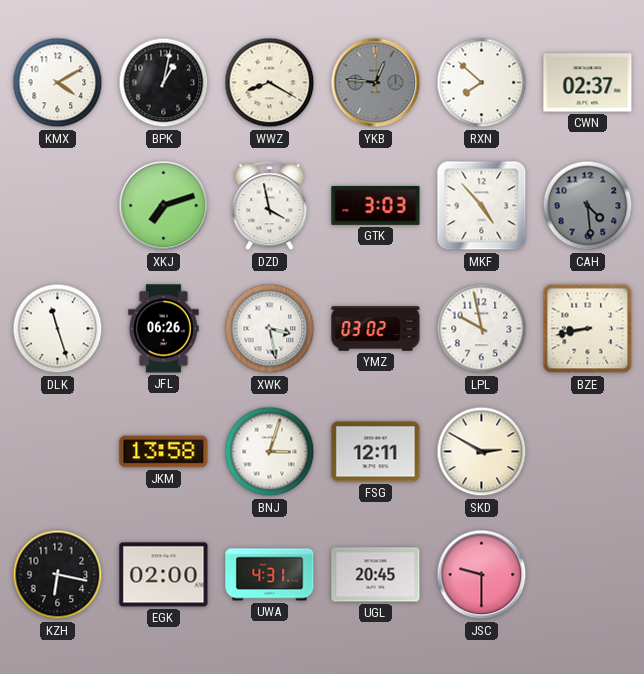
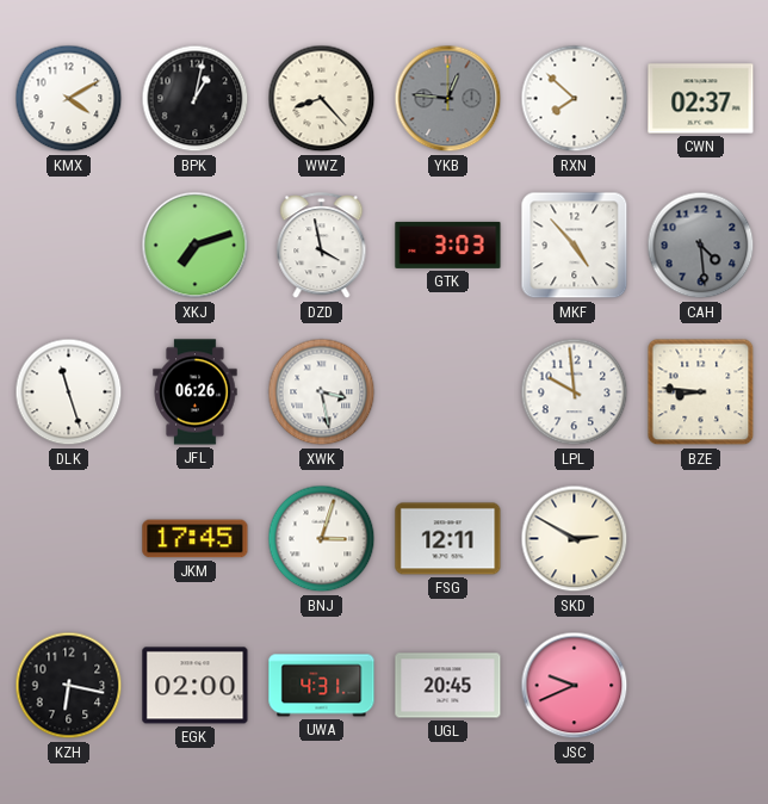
WWZ: 8:20 -> 8:23
YMZ: 03:02 -> none
LPL: 9:58 -> 9:59
BZE: 8:43 -> 8:46
JKM: 13:58 -> 17:45
JSC: 9:30 -> 9:41
